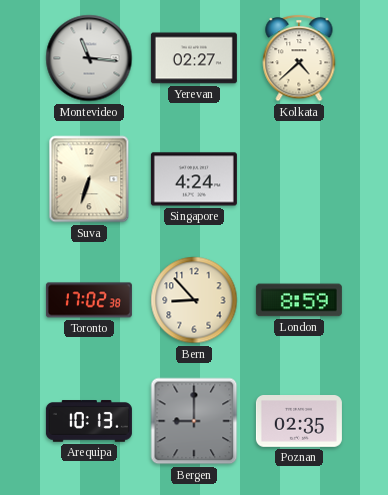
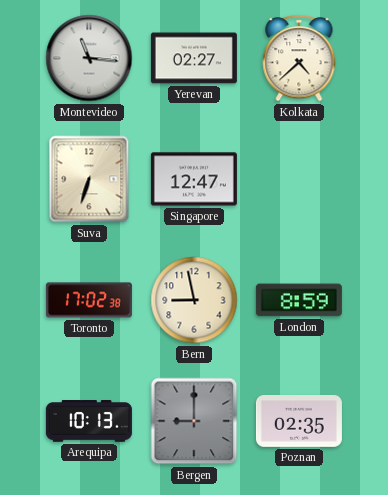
Singapore: 4:24 -> 12:47
Bern: 8:53 -> 8:58
